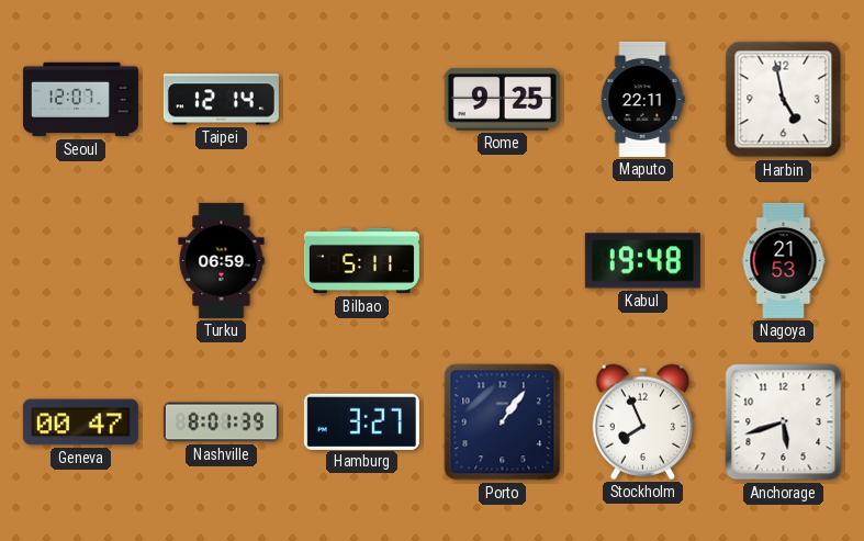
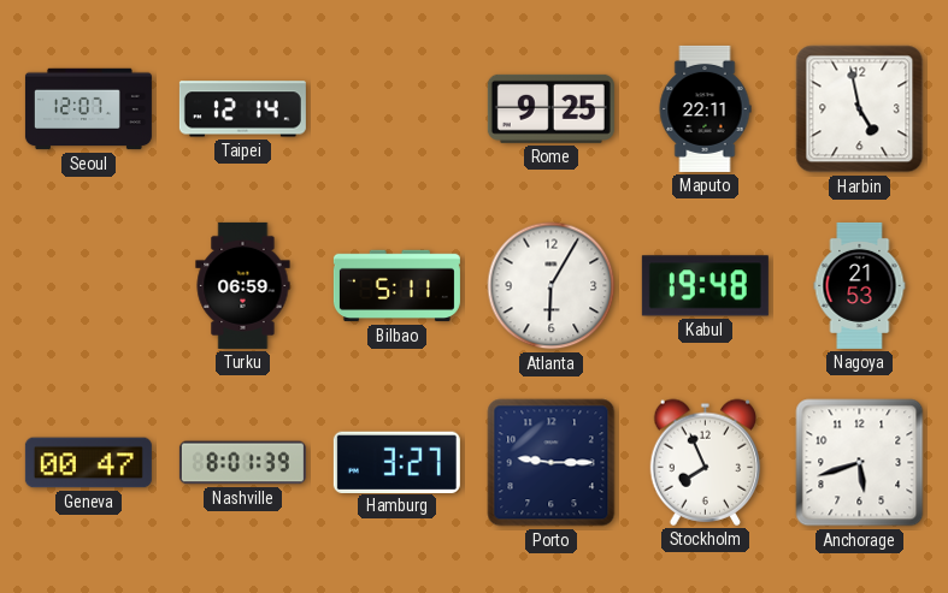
Atlanta: none -> 6:05
Porto: 1:06 -> 9:15
